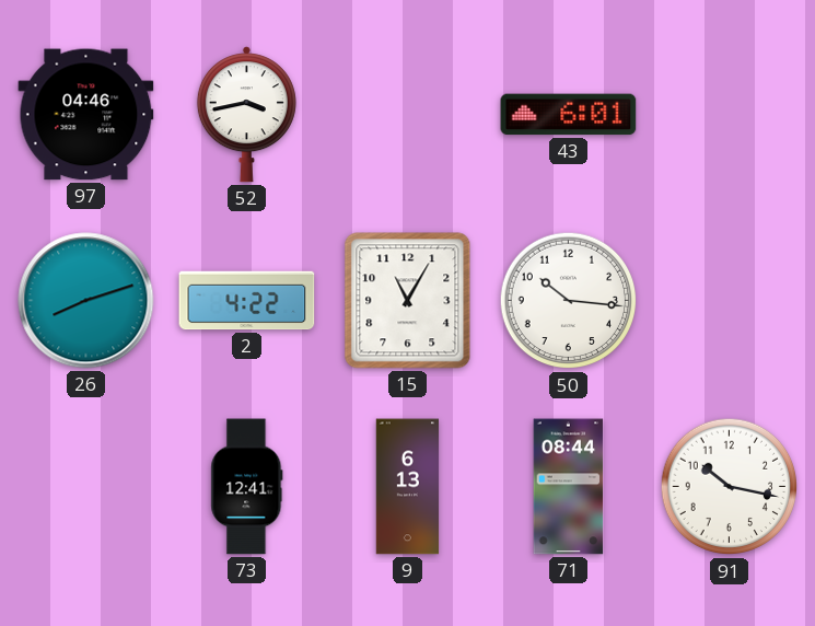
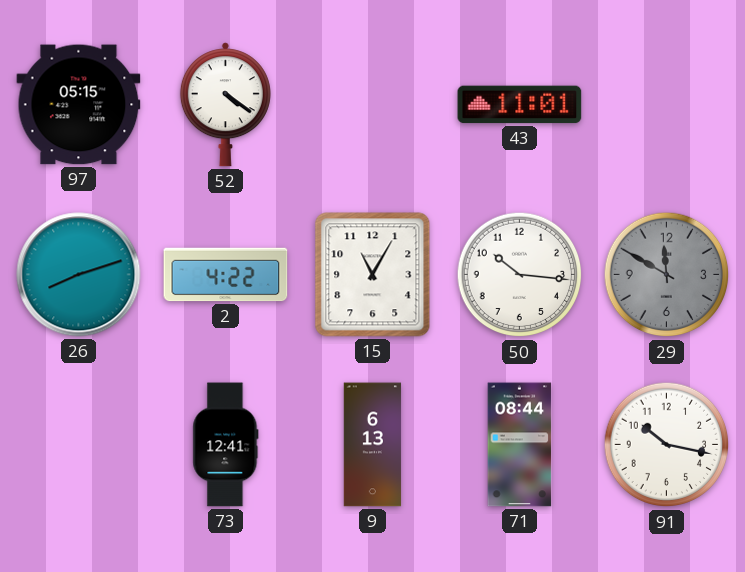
97: 04:46 -> 05:15
52: 3:43 -> 4:21
43: 6:01 -> 11:01
29: none -> 11:50
